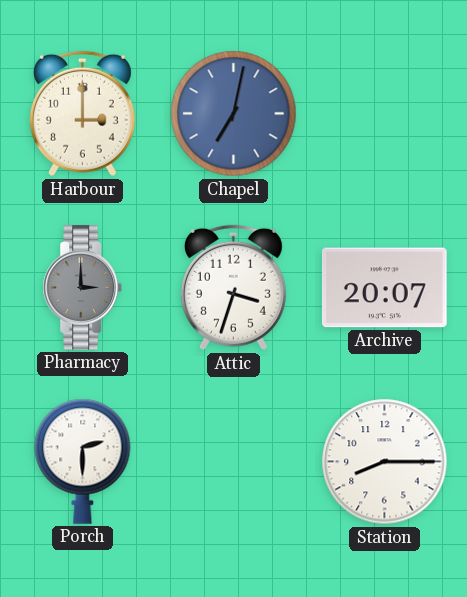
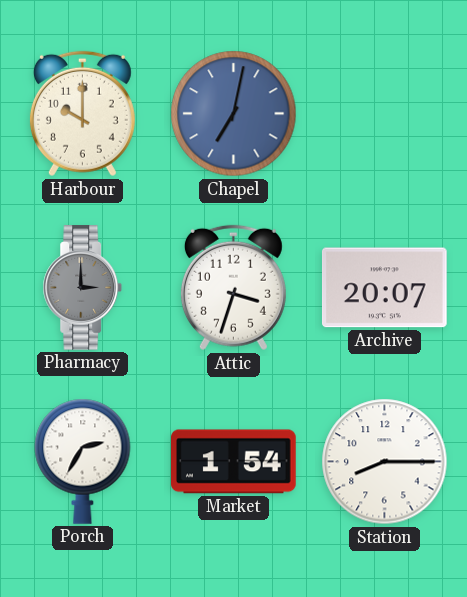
Harbour: 3:00 -> 10:00
Porch: 2:30 -> 2:35
Market: none -> 1:54
